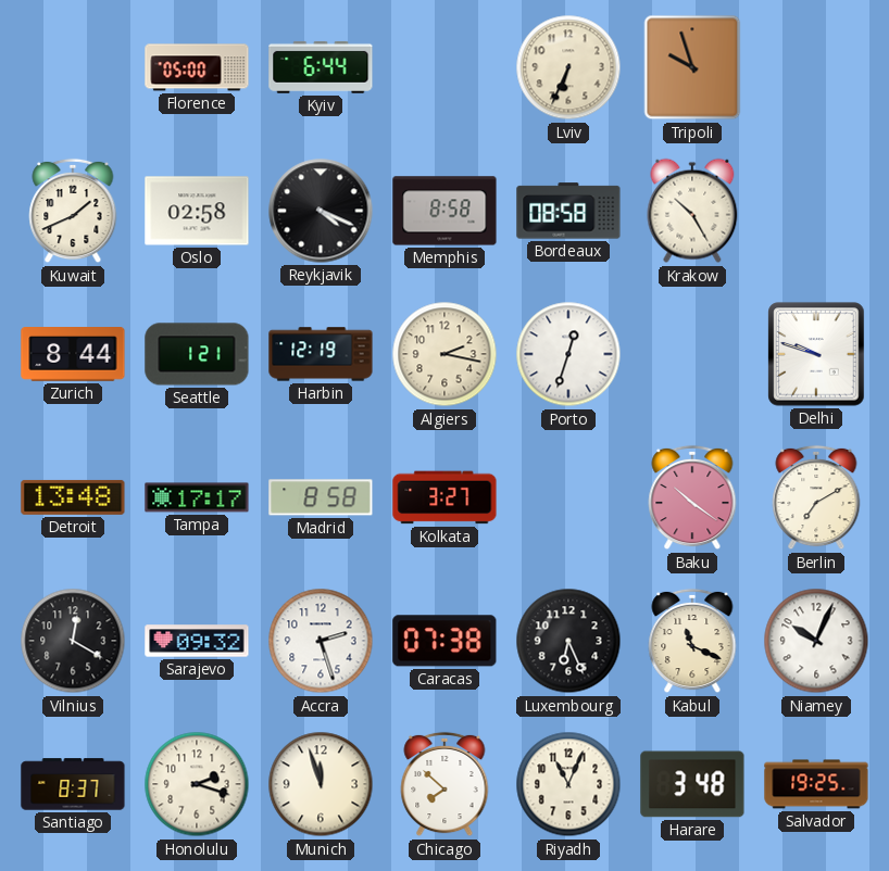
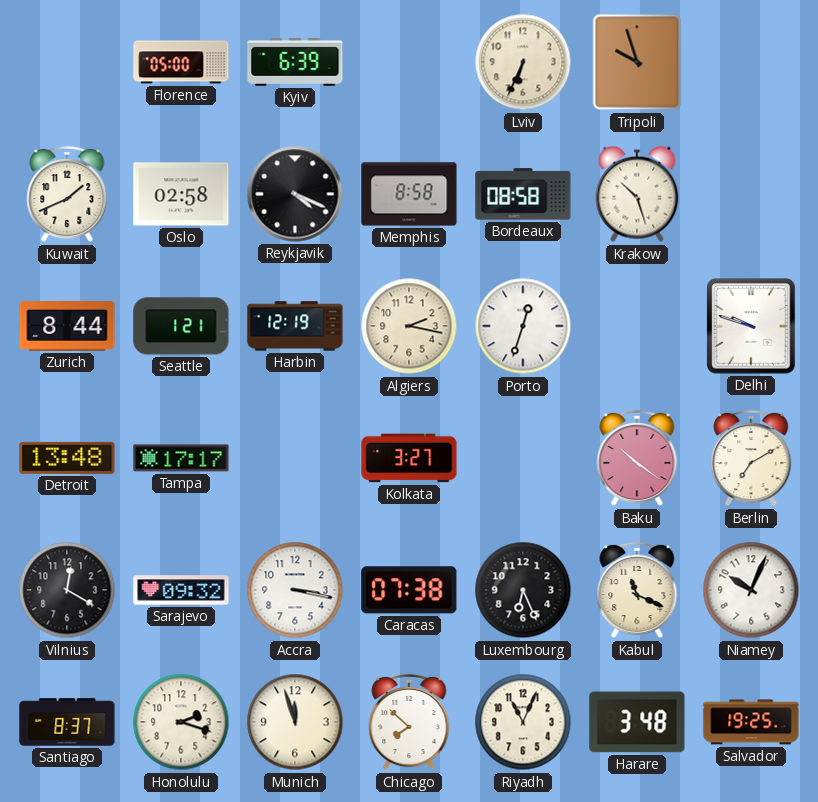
Kyiv: 6:44 -> 6:39
Krakow: 10:25 -> 10:27
Madrid: 8:58 -> none
Accra: 2:27 -> 3:17
